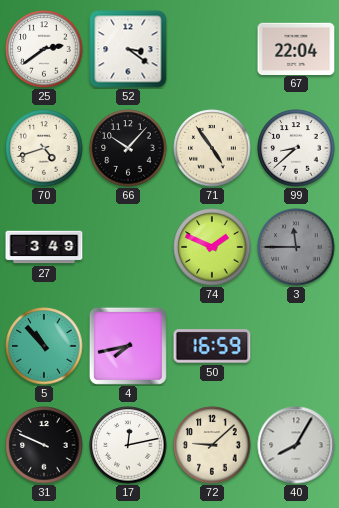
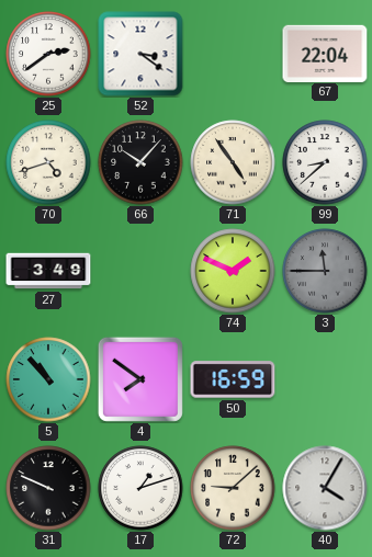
4: 7:43 -> 7:51
17: 12:13 -> 1:12
40: 8:05 -> 4:05
